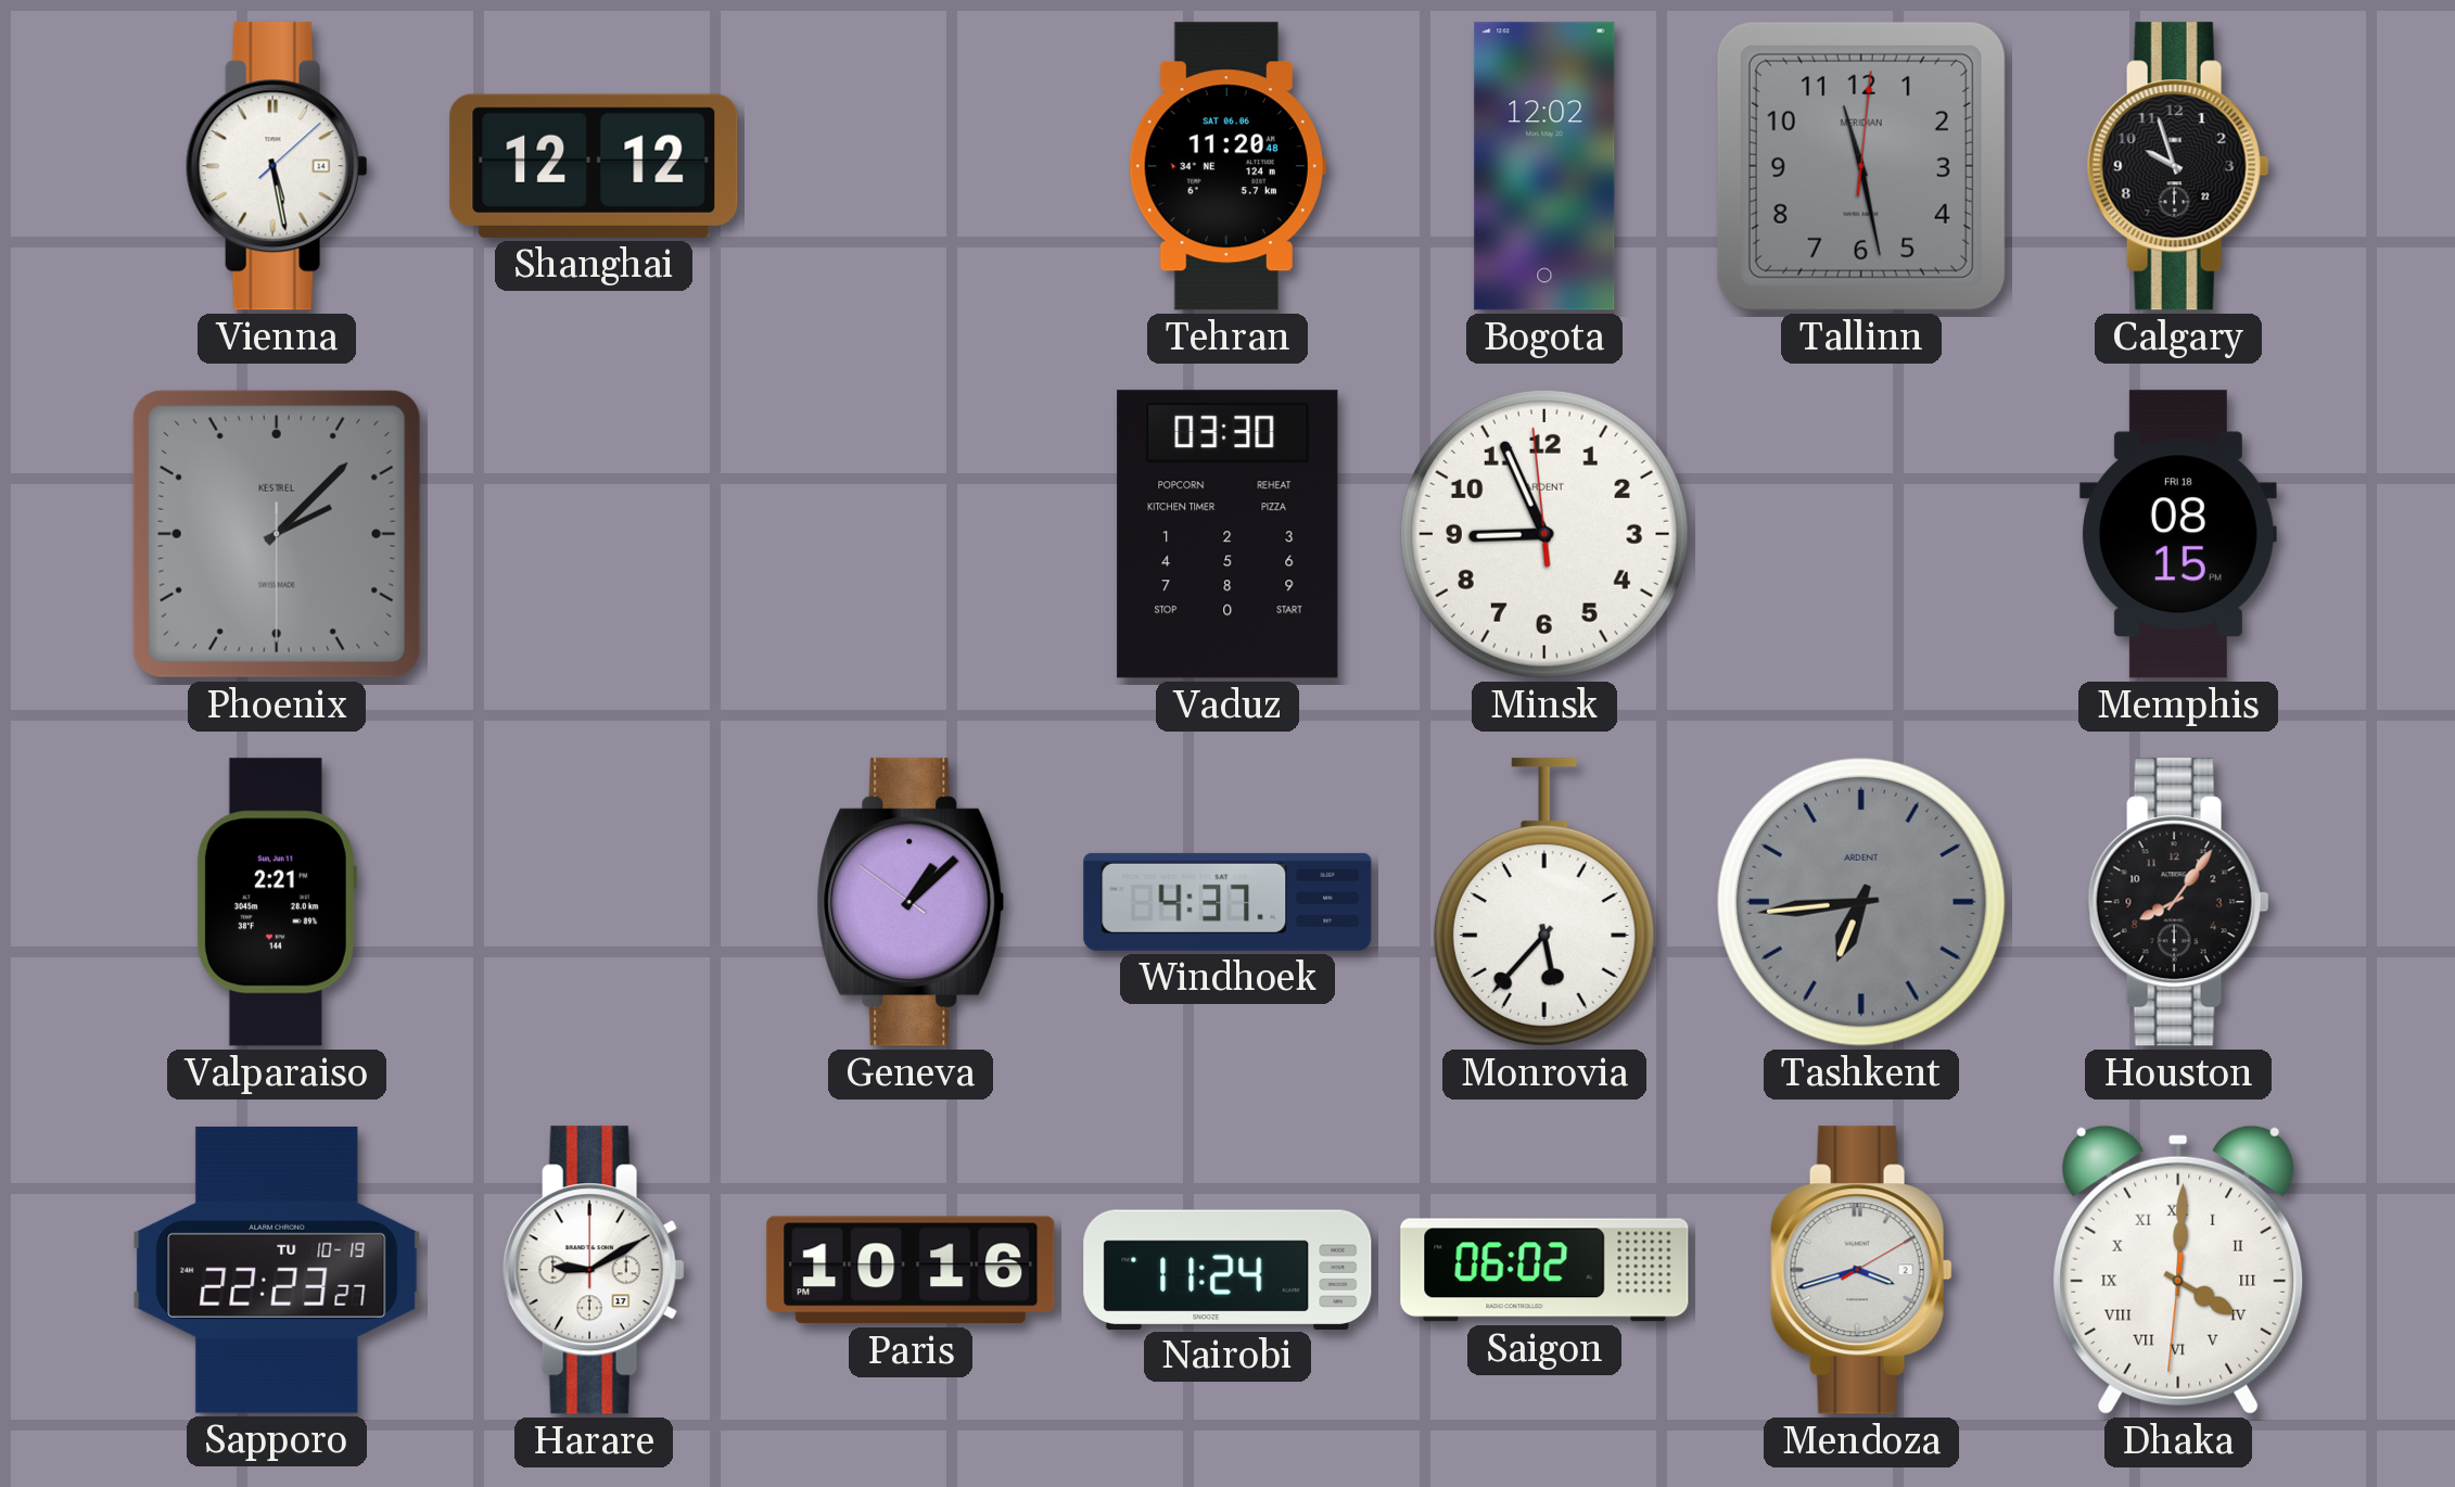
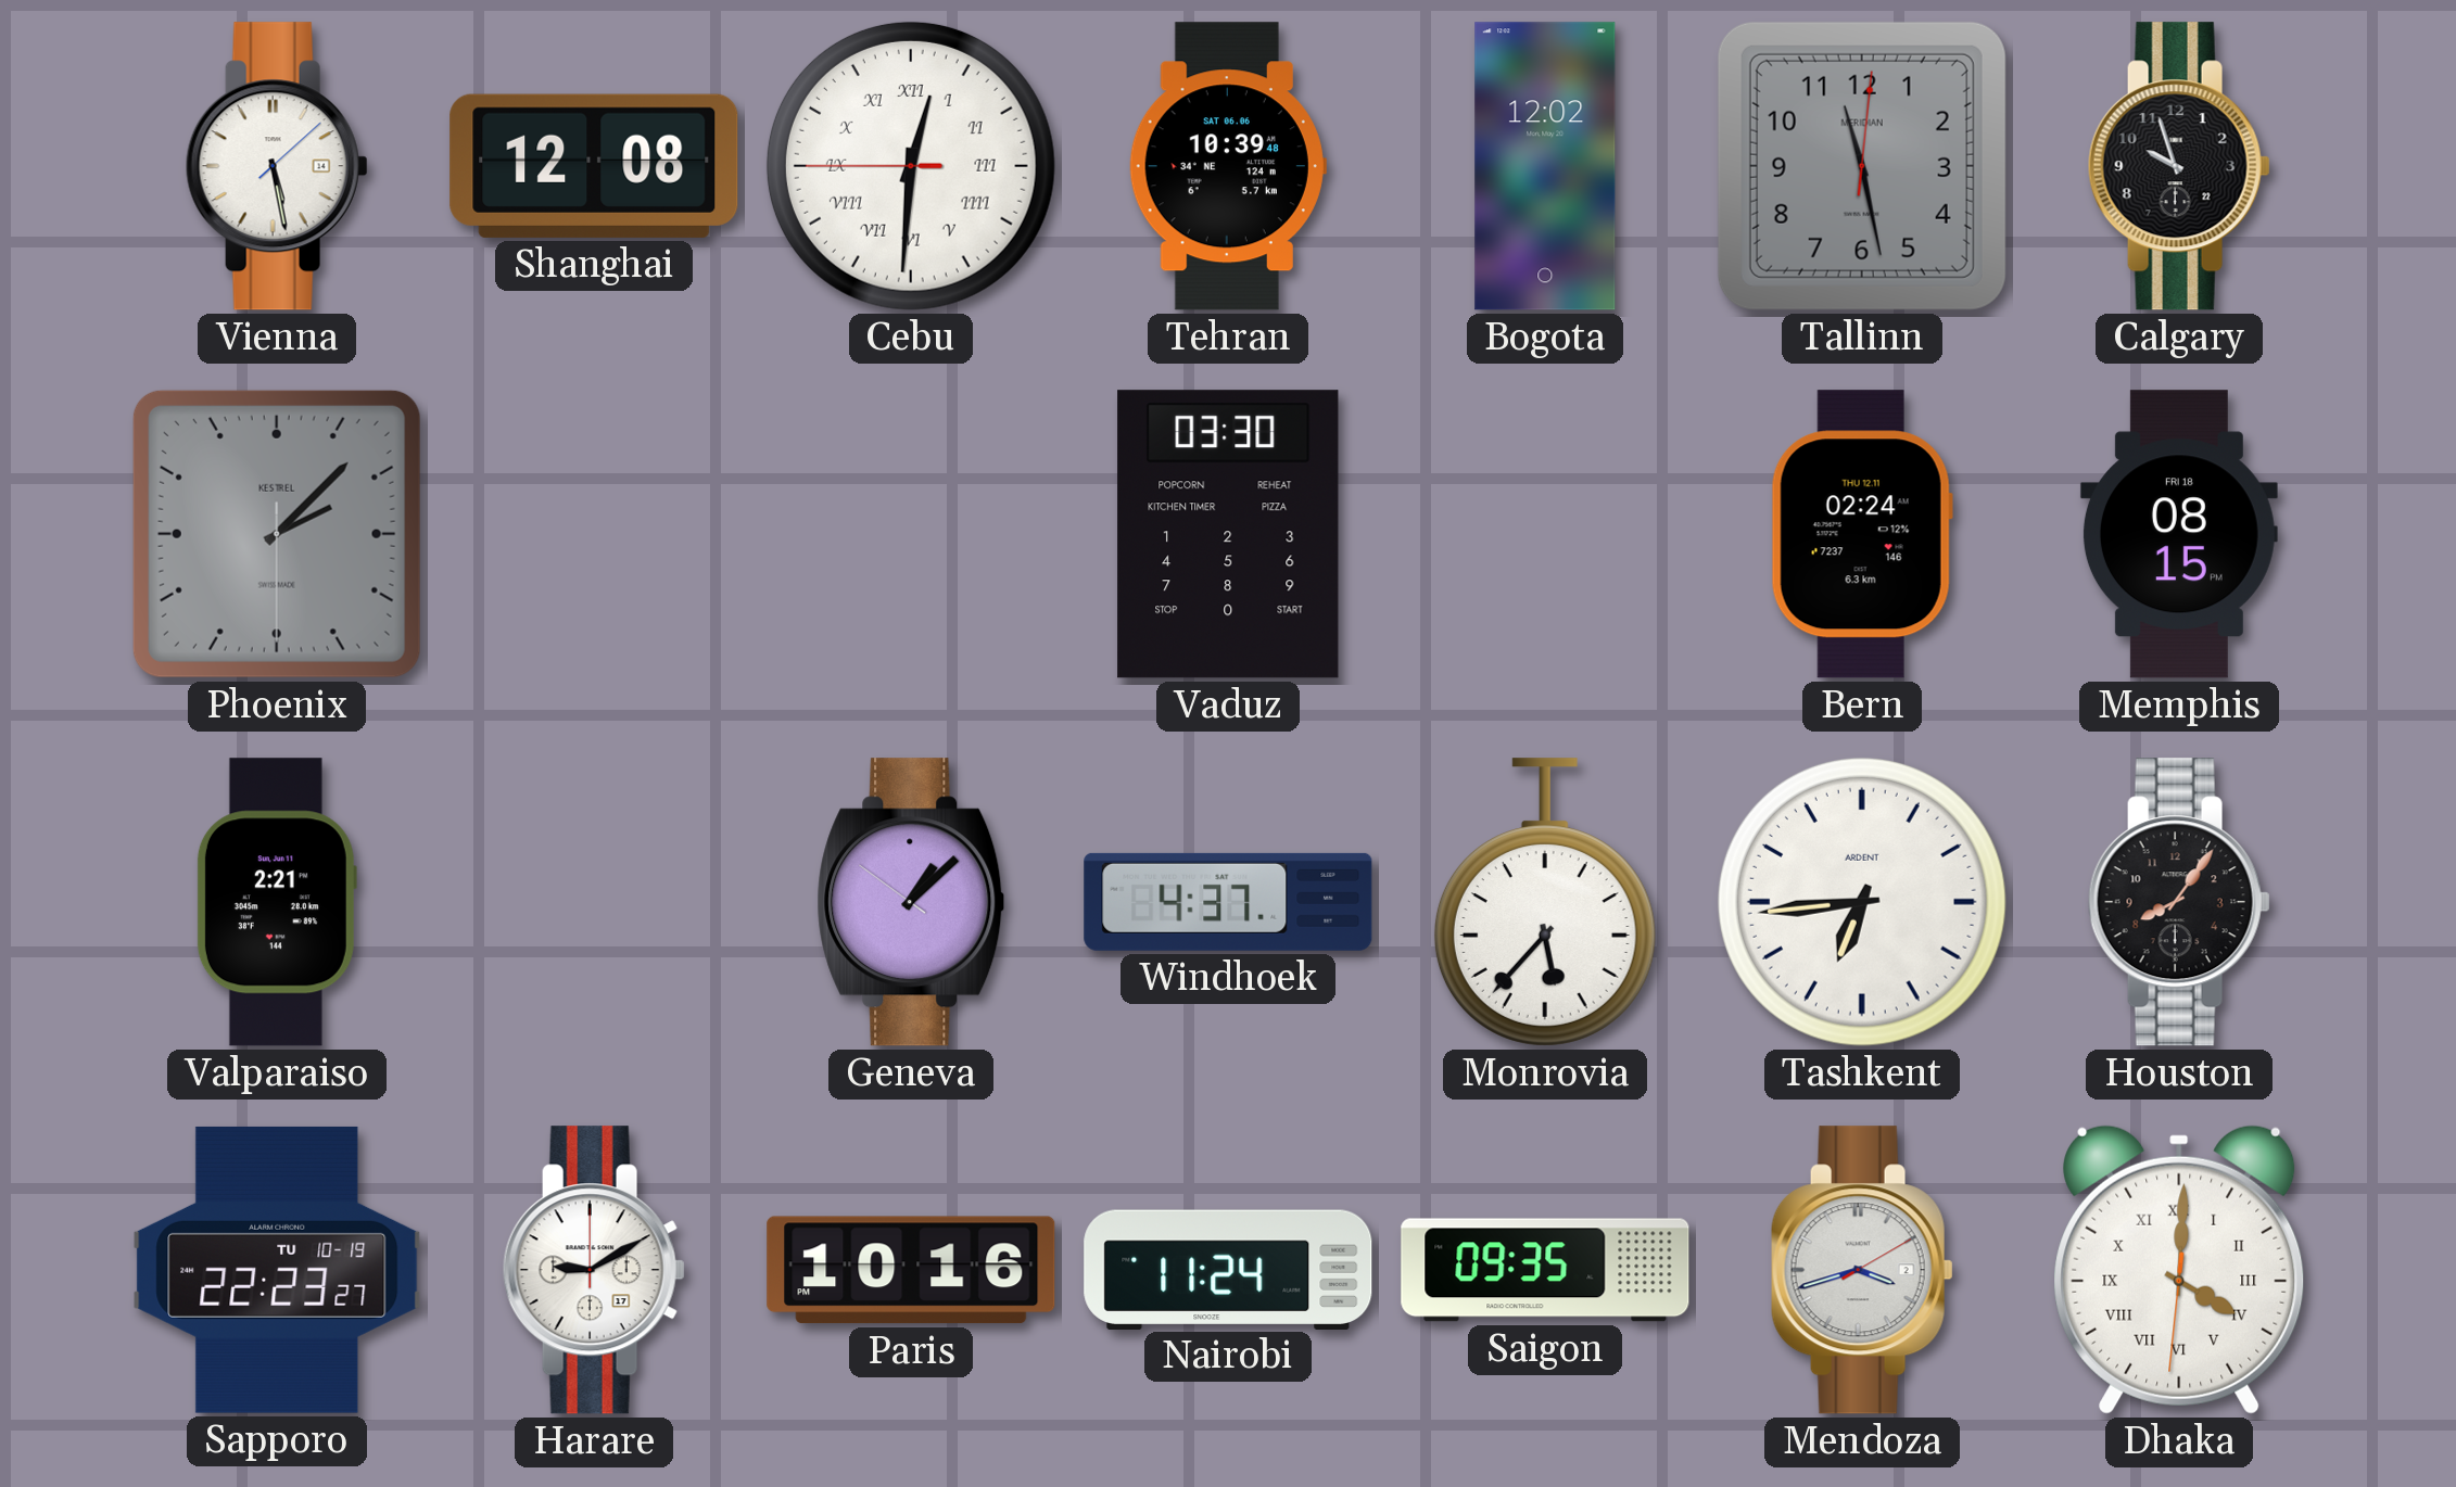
Shanghai: 12:12 -> 12:08
Cebu: none -> 12:30
Tehran: 11:20 -> 10:39
Minsk: 8:55 -> none
Bern: none -> 02:24
Tashkent dial: grey -> white
Saigon: 06:02 -> 09:35
